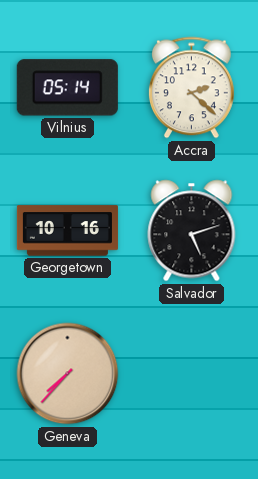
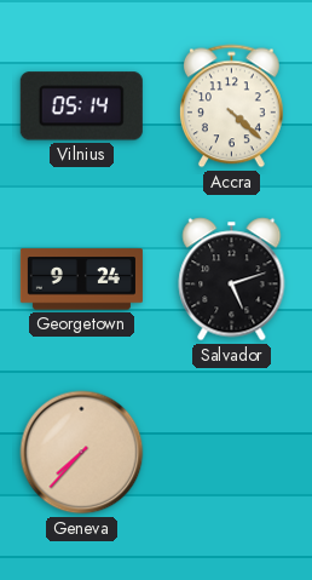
Accra: 2:22 -> 4:22
Georgetown: 10:16 -> 9:24
